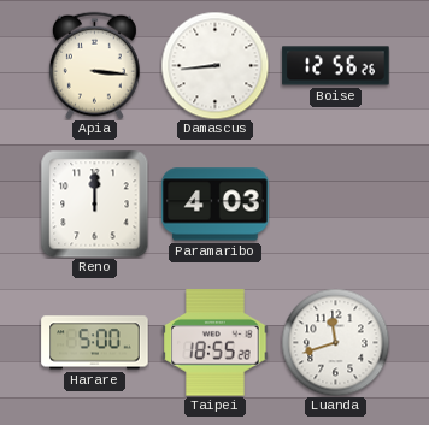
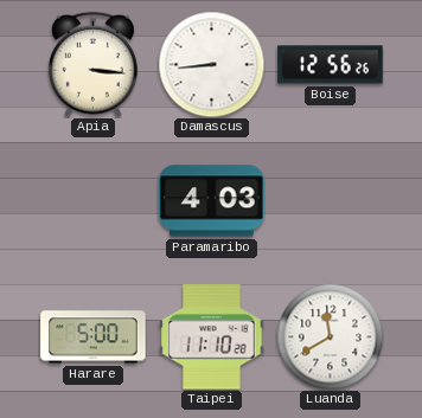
Reno: 12:00 -> none
Taipei: 18:55 -> 11:10
Luanda: 11:42 -> 11:40
